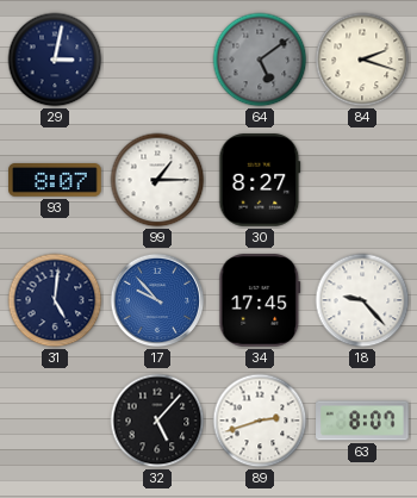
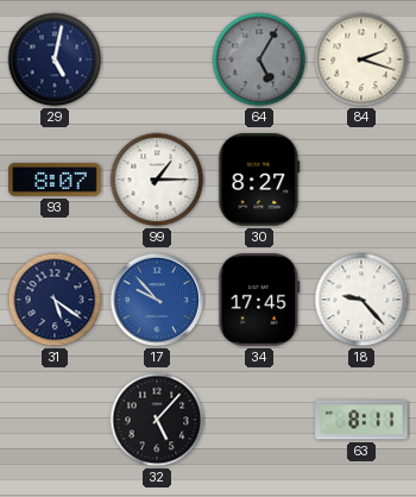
29: 3:02 -> 5:02
64: 5:09 -> 5:05
31: 5:01 -> 5:21
89: 2:42 -> none
63: 8:07 -> 8:11
